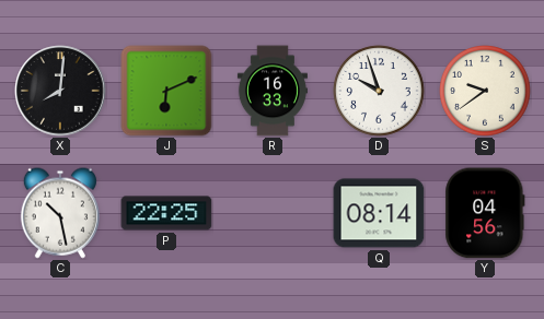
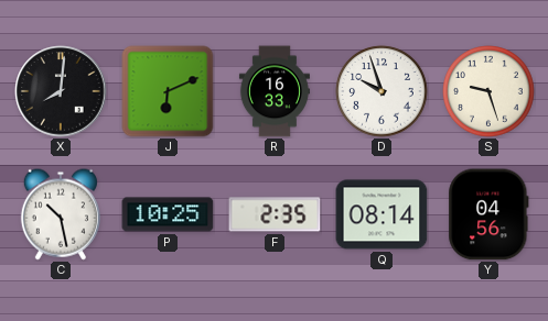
S: 9:39 -> 9:27
P: 22:25 -> 10:25
F: none -> 2:35
